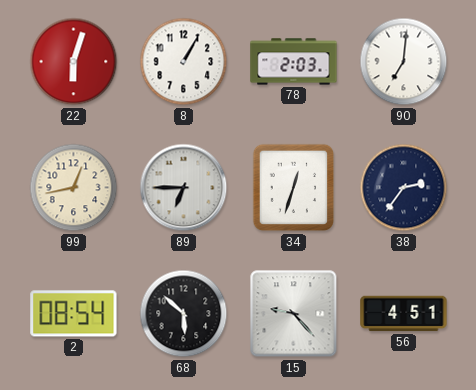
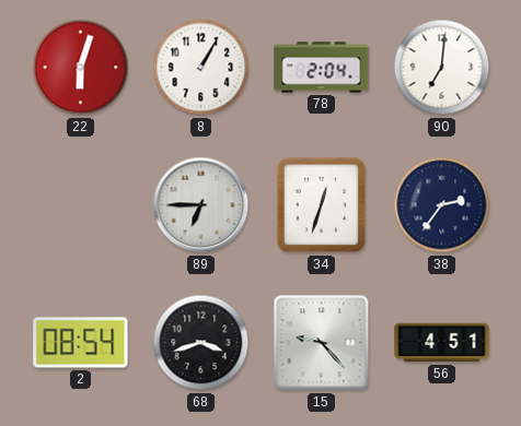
78: 2:03 -> 2:04
99: 12:43 -> none
68: 5:52 -> 3:42
